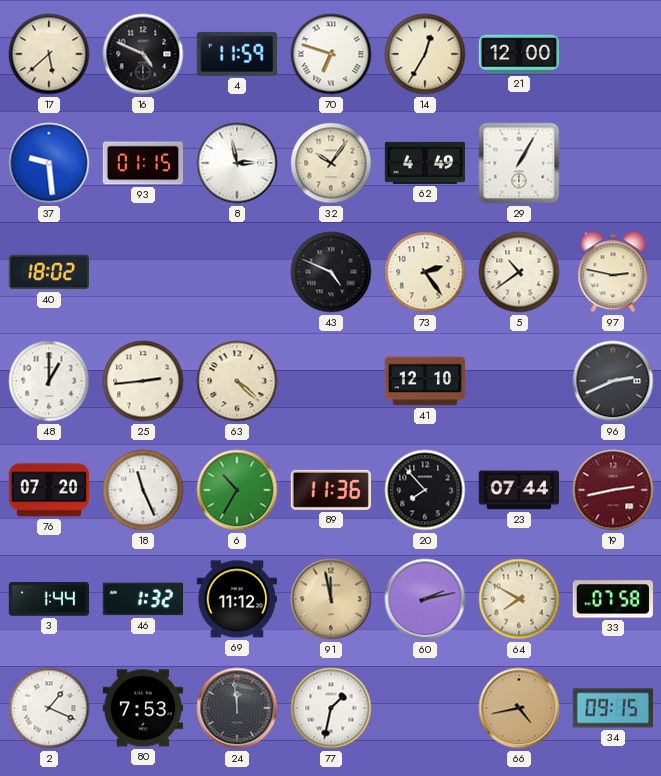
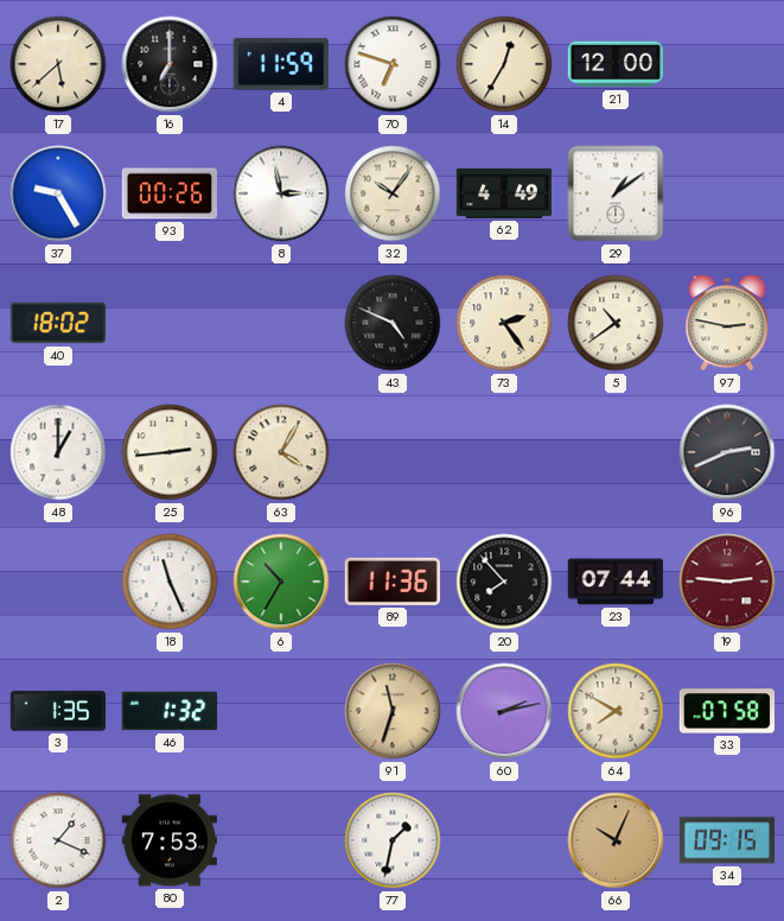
16: 4:49 -> 7:00
37: 9:29 -> 9:25
93: 01:15 -> 00:26
29: 1:05 -> 1:09
63: 4:22 -> 4:05
41: 12:10 -> none
76: 07:20 -> none
19: 2:43 -> 2:46
3: 1:44 -> 1:35
69: 11:12 -> none
91: 11:58 -> 11:33
24: 11:59 -> none
66: 4:43 -> 10:04
